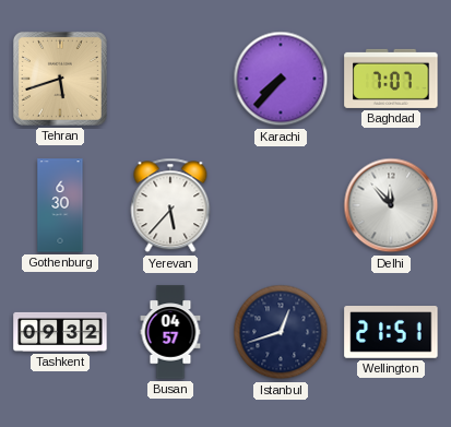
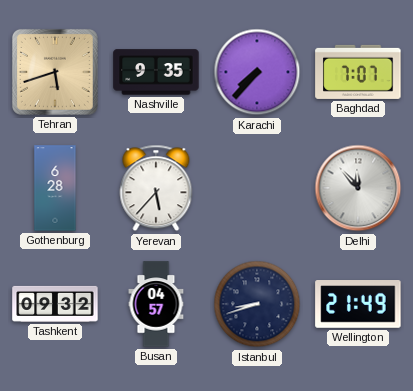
Nashville: none -> 9:35
Gothenburg: 6:30 -> 6:28
Istanbul: 12:42 -> 8:42
Wellington: 21:51 -> 21:49
